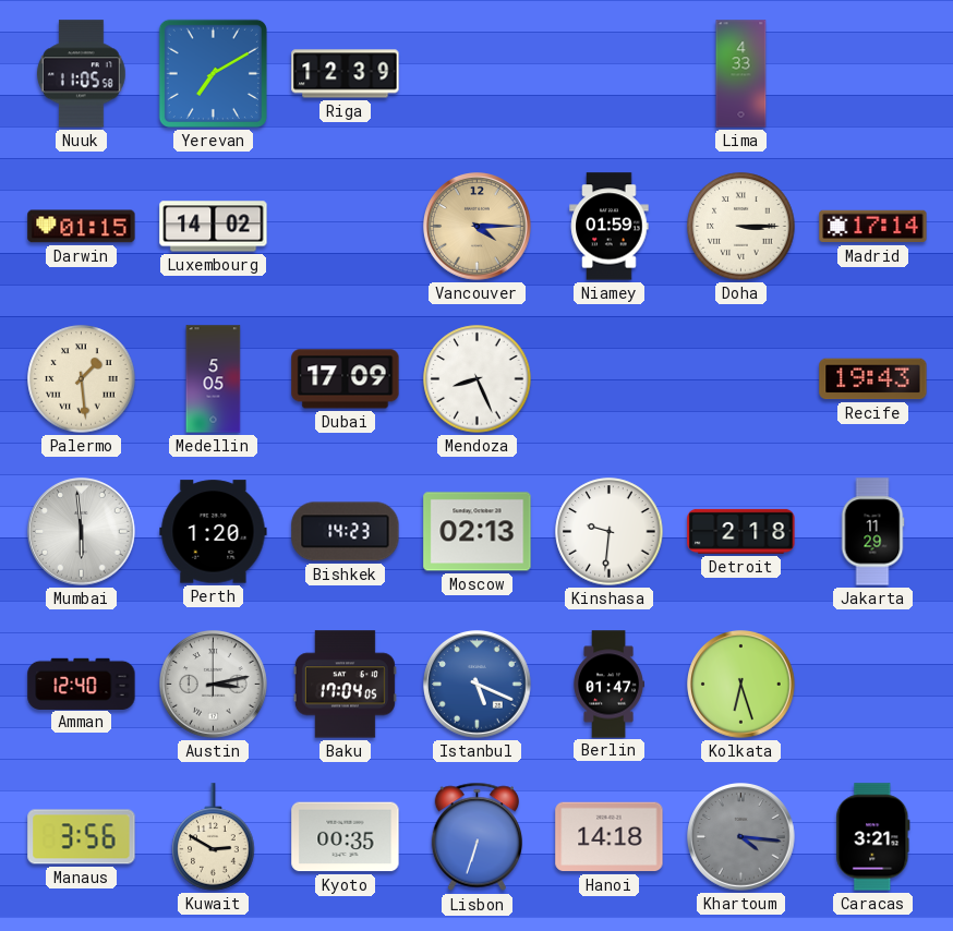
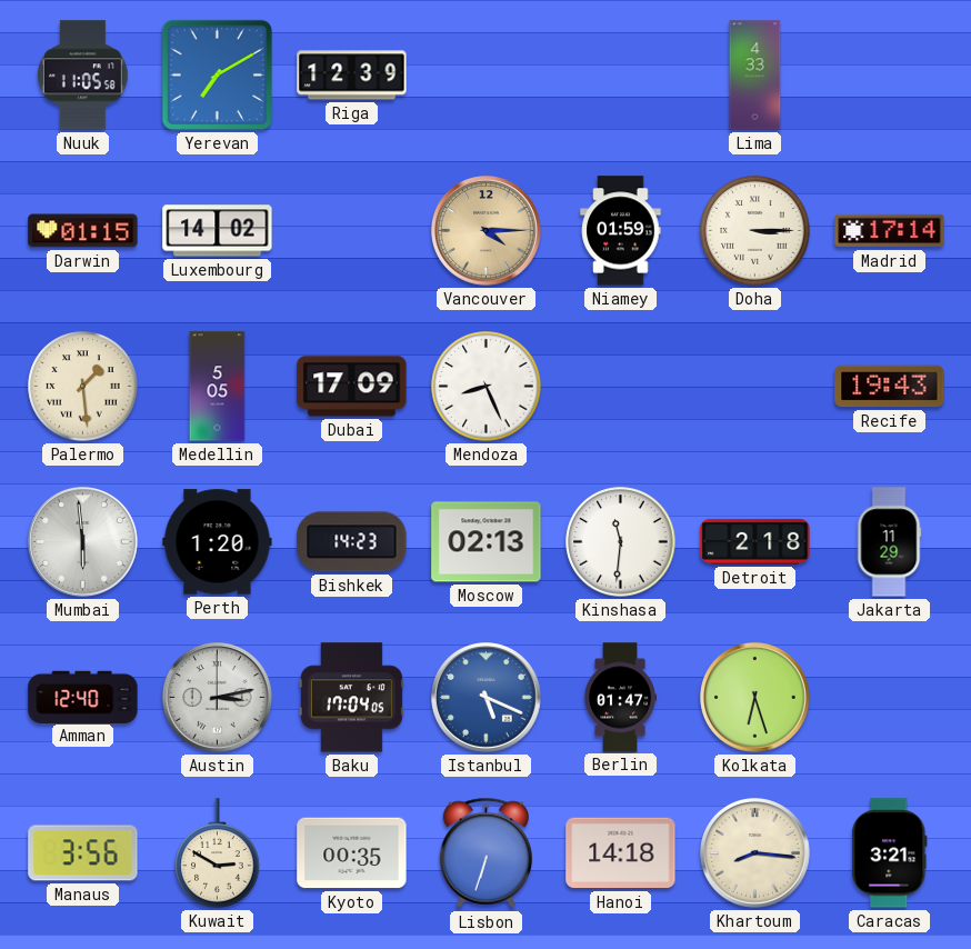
Kinshasa: 9:31 -> 11:31
Khartoum: 4:16 -> 8:16
Khartoum dial: grey -> cream
